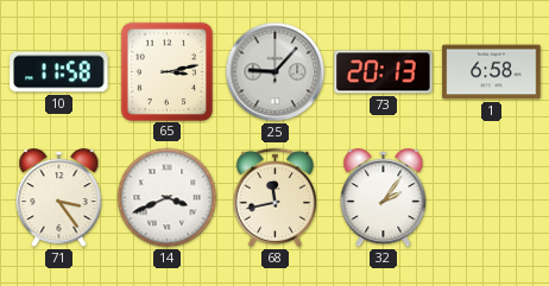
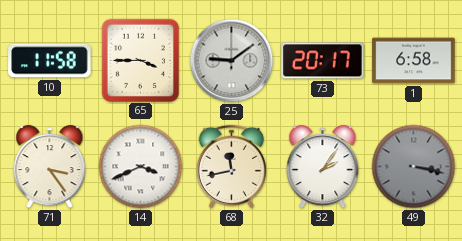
65: 3:13 -> 3:45
25: 9:07 -> 9:09
73: 20:13 -> 20:17
49: none -> 3:17
